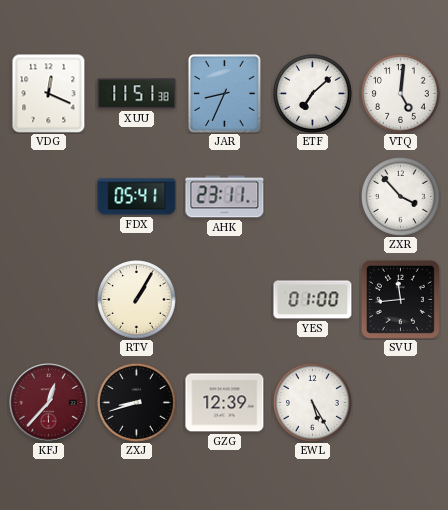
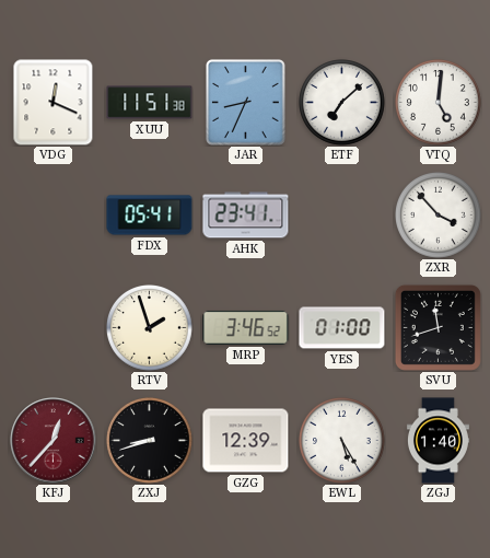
AHK: 23:11 -> 23:41
RTV: 1:05 -> 1:57
MRP: none -> 3:46
SVU: 11:44 -> 11:42
ZGJ: none -> 1:40
